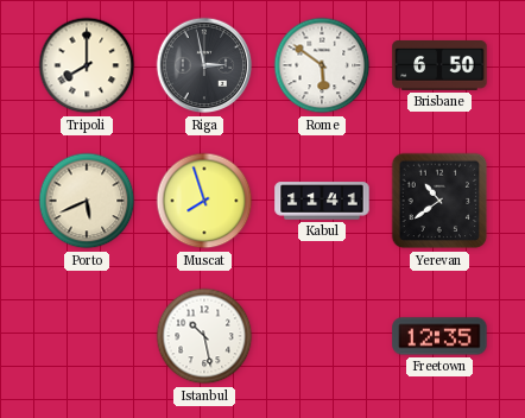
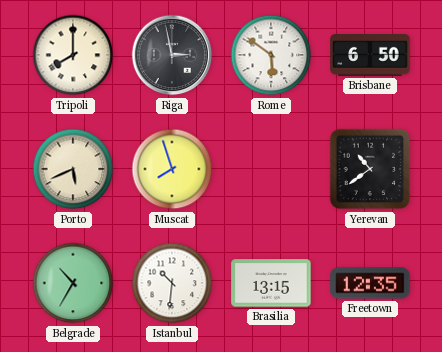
Kabul: 11:41 -> none
Belgrade: none -> 10:35
Istanbul: 10:28 -> 10:31
Brasilia: none -> 13:15
